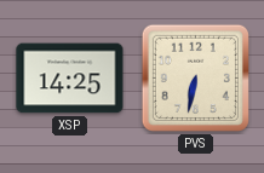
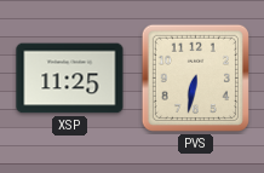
XSP: 14:25 -> 11:25
